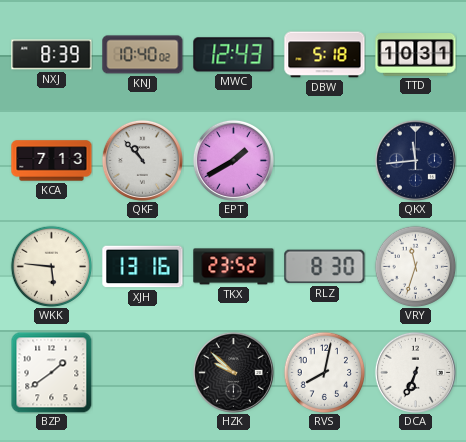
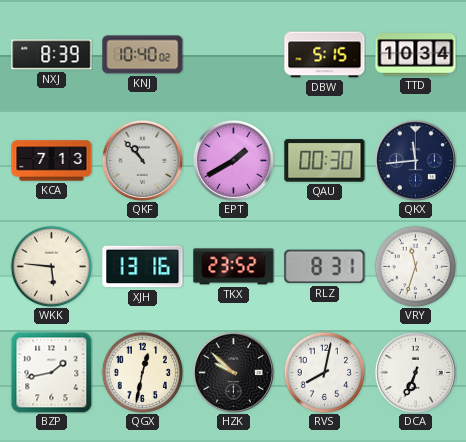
MWC: 12:43 -> none
DBW: 5:18 -> 5:15
TTD: 10:31 -> 10:34
QAU: none -> 00:30
RLZ: 8:30 -> 8:31
BZP: 1:39 -> 1:43
QGX: none -> 12:32
